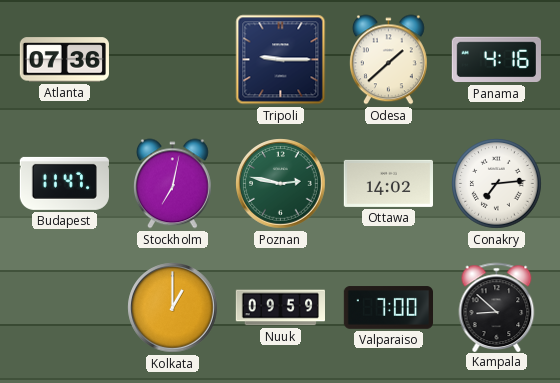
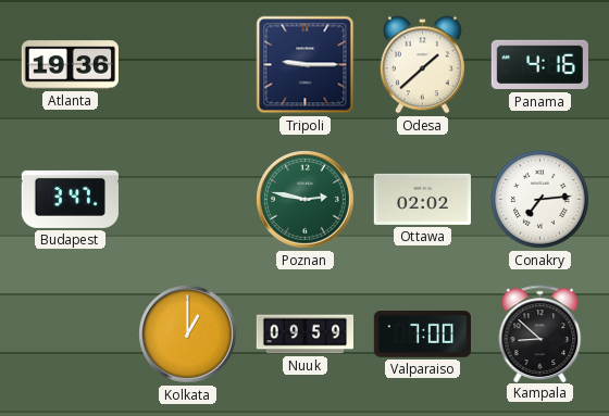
Atlanta: 07:36 -> 19:36
Budapest: 11:47 -> 3:47
Stockholm: 7:02 -> none
Ottawa: 14:02 -> 02:02
